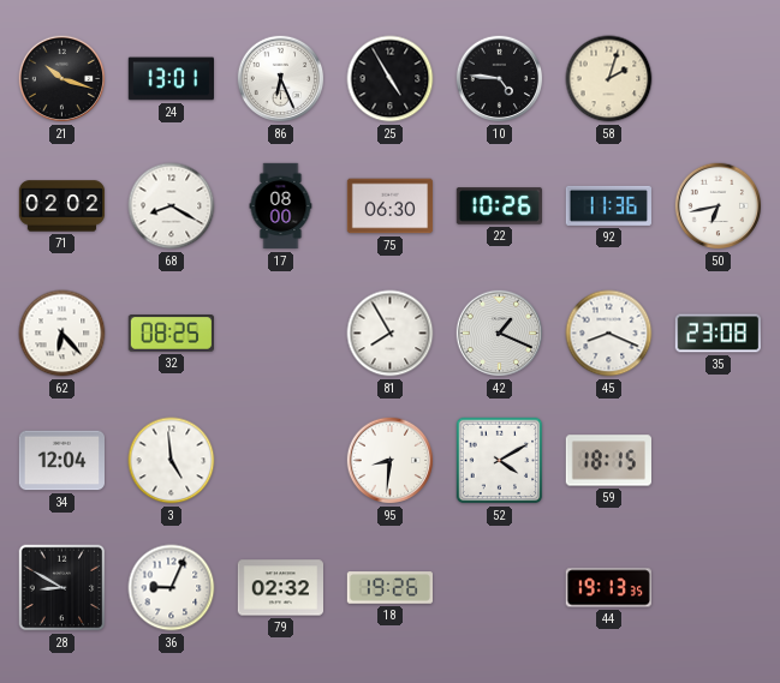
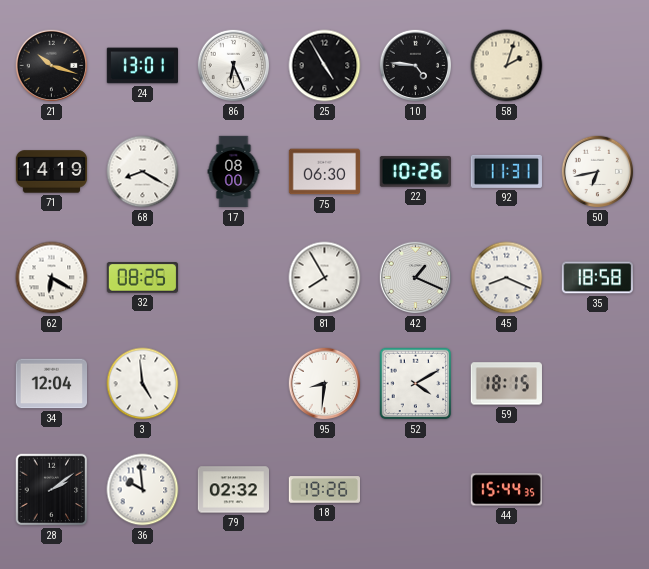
71: 02:02 -> 14:19
92: 11:36 -> 11:31
62: 6:23 -> 6:20
35: 23:08 -> 18:58
28: 8:50 -> 2:09
36: 9:04 -> 9:59
44: 19:13 -> 15:44
